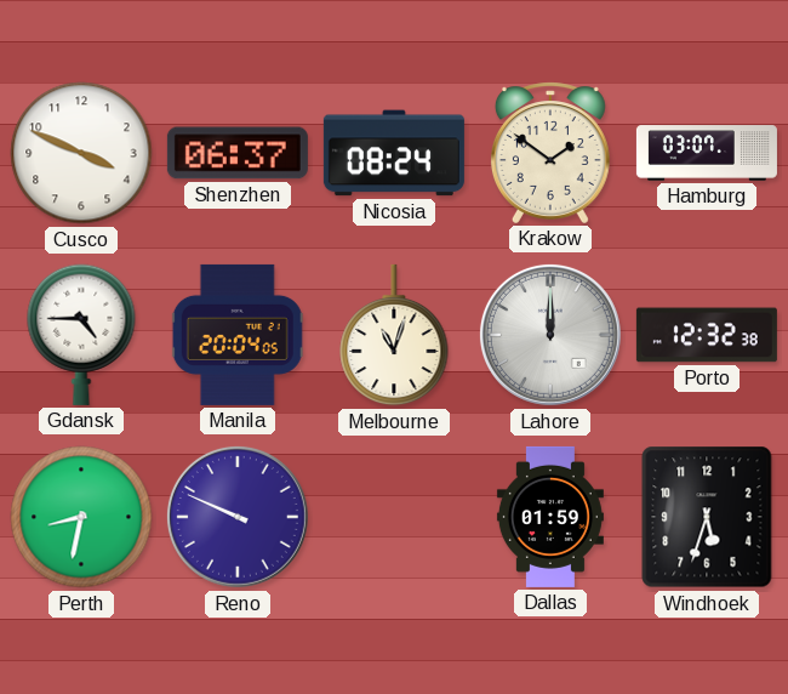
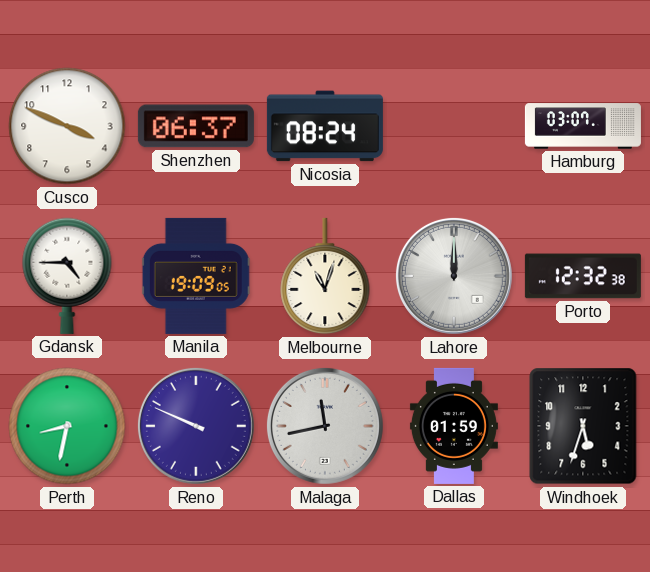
Krakow: 1:51 -> none
Manila: 20:04 -> 19:09
Malaga: none -> 11:43
